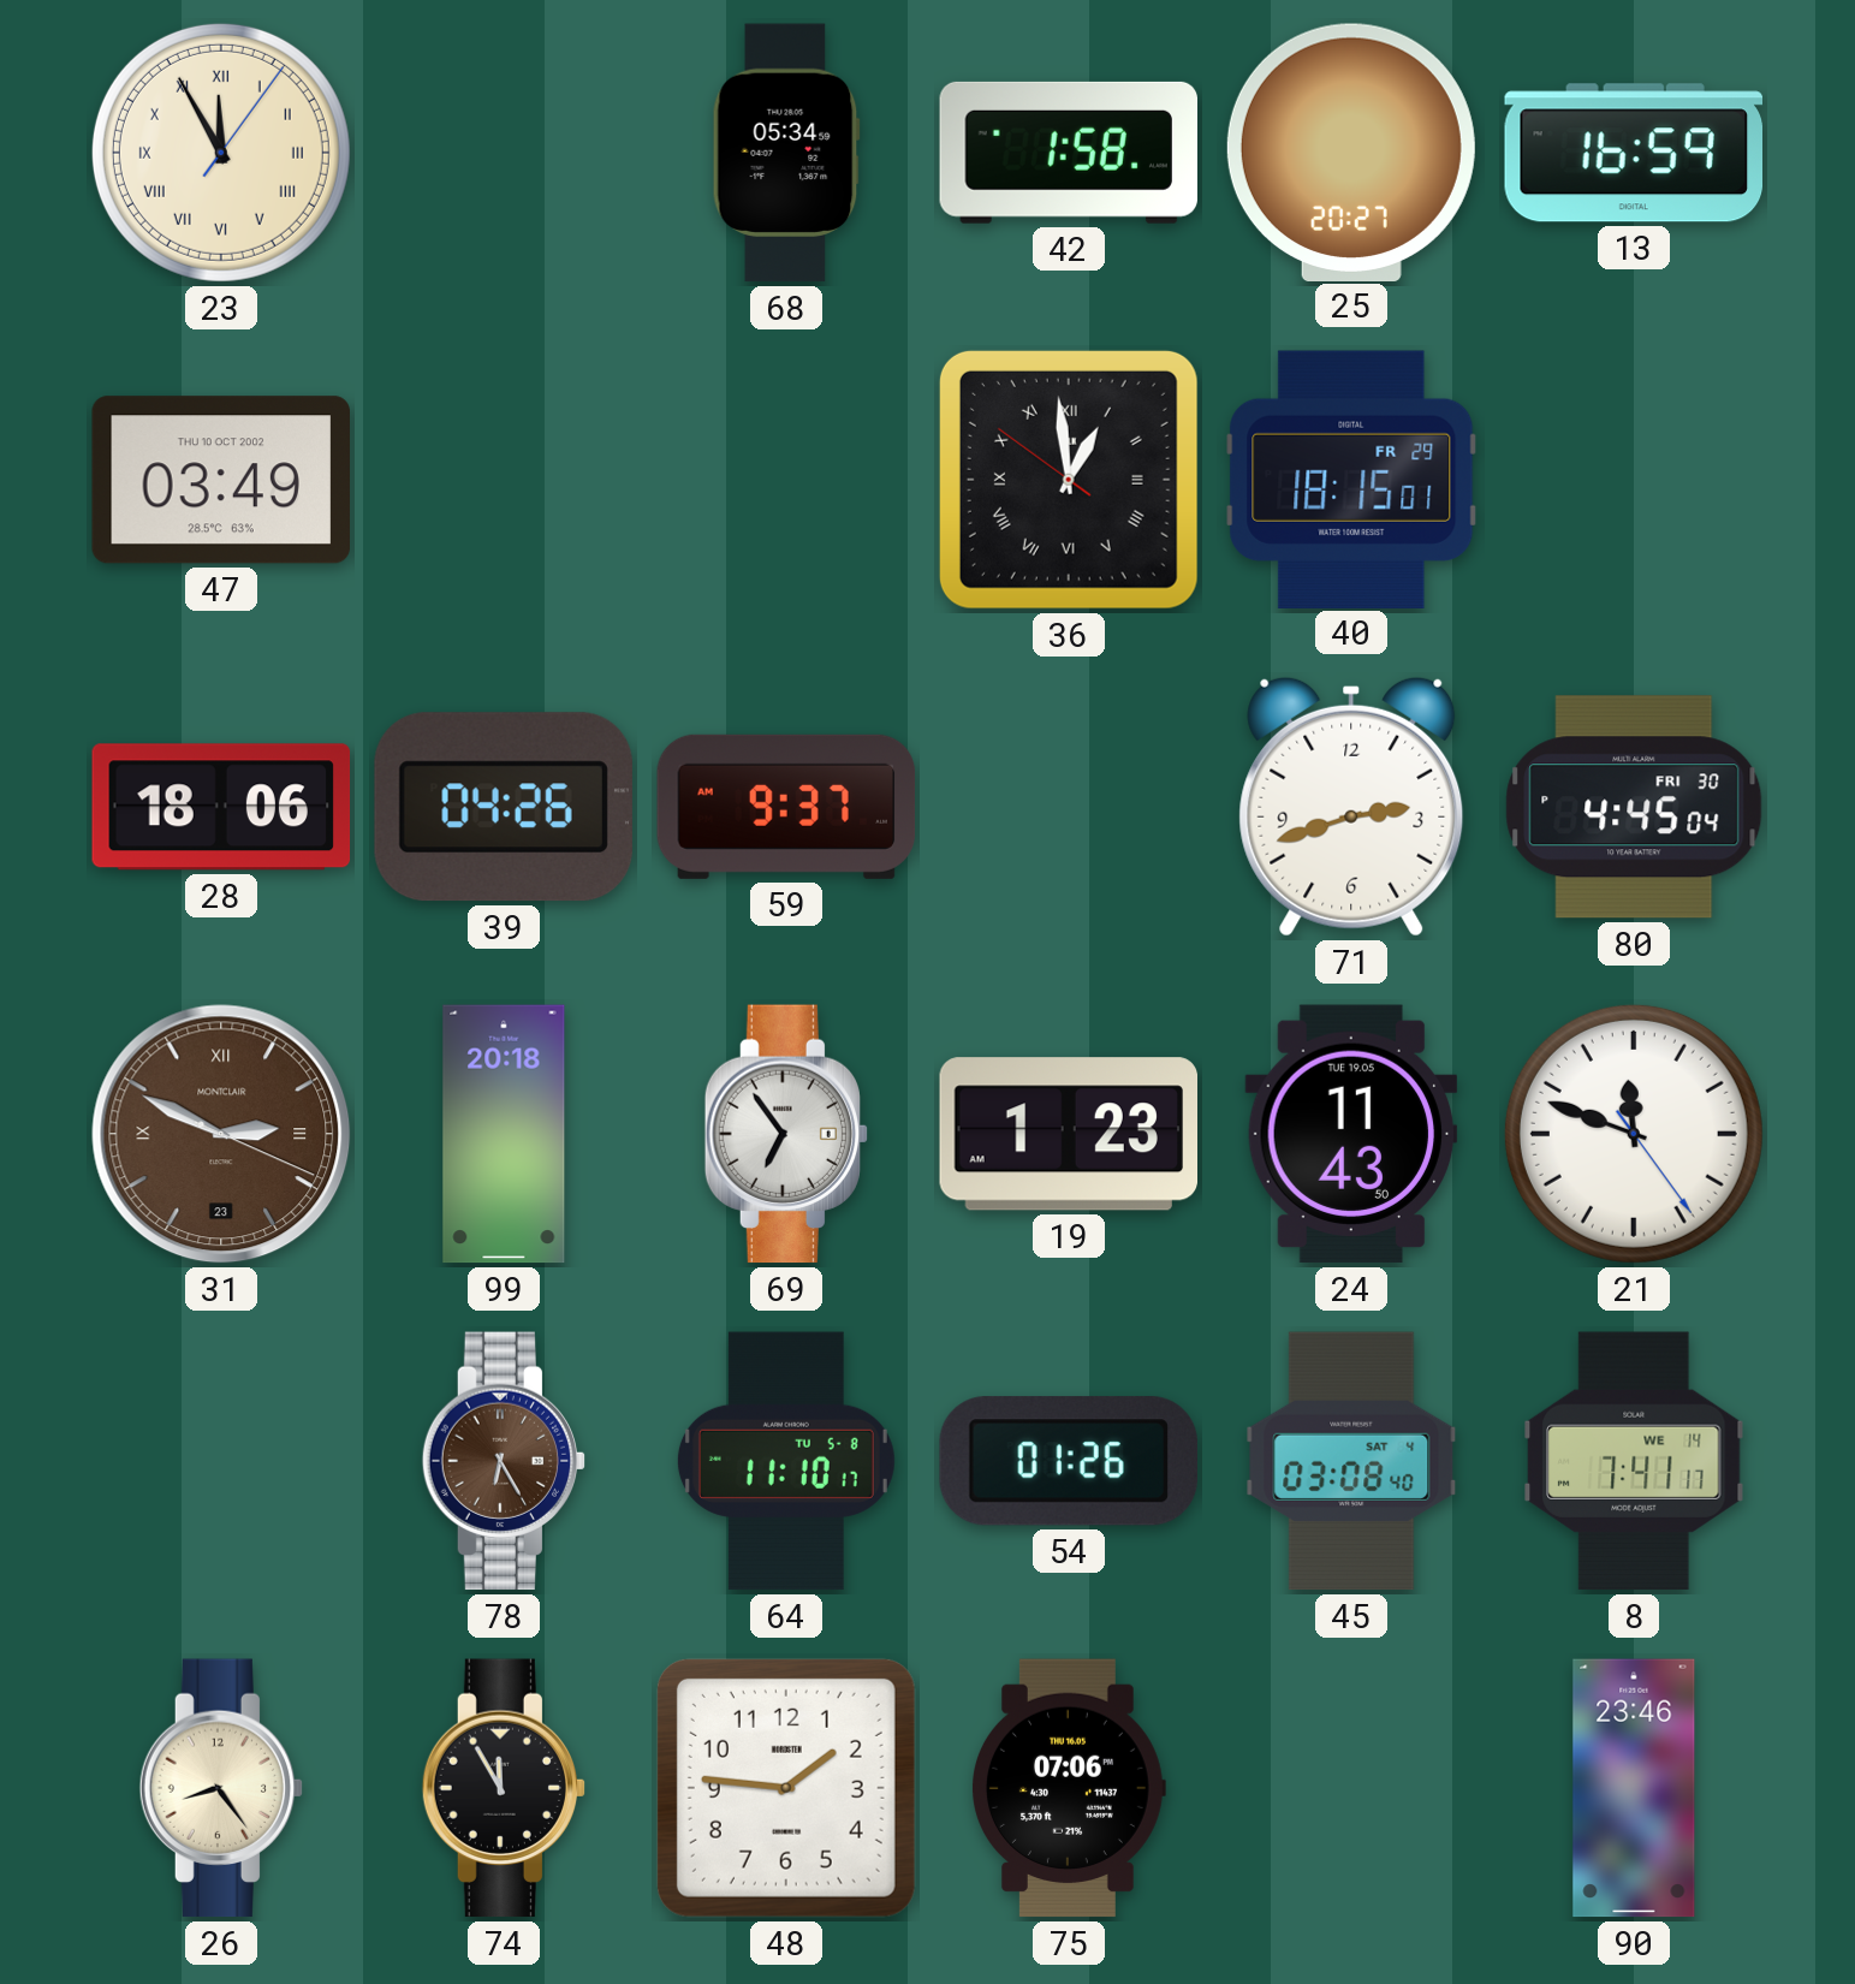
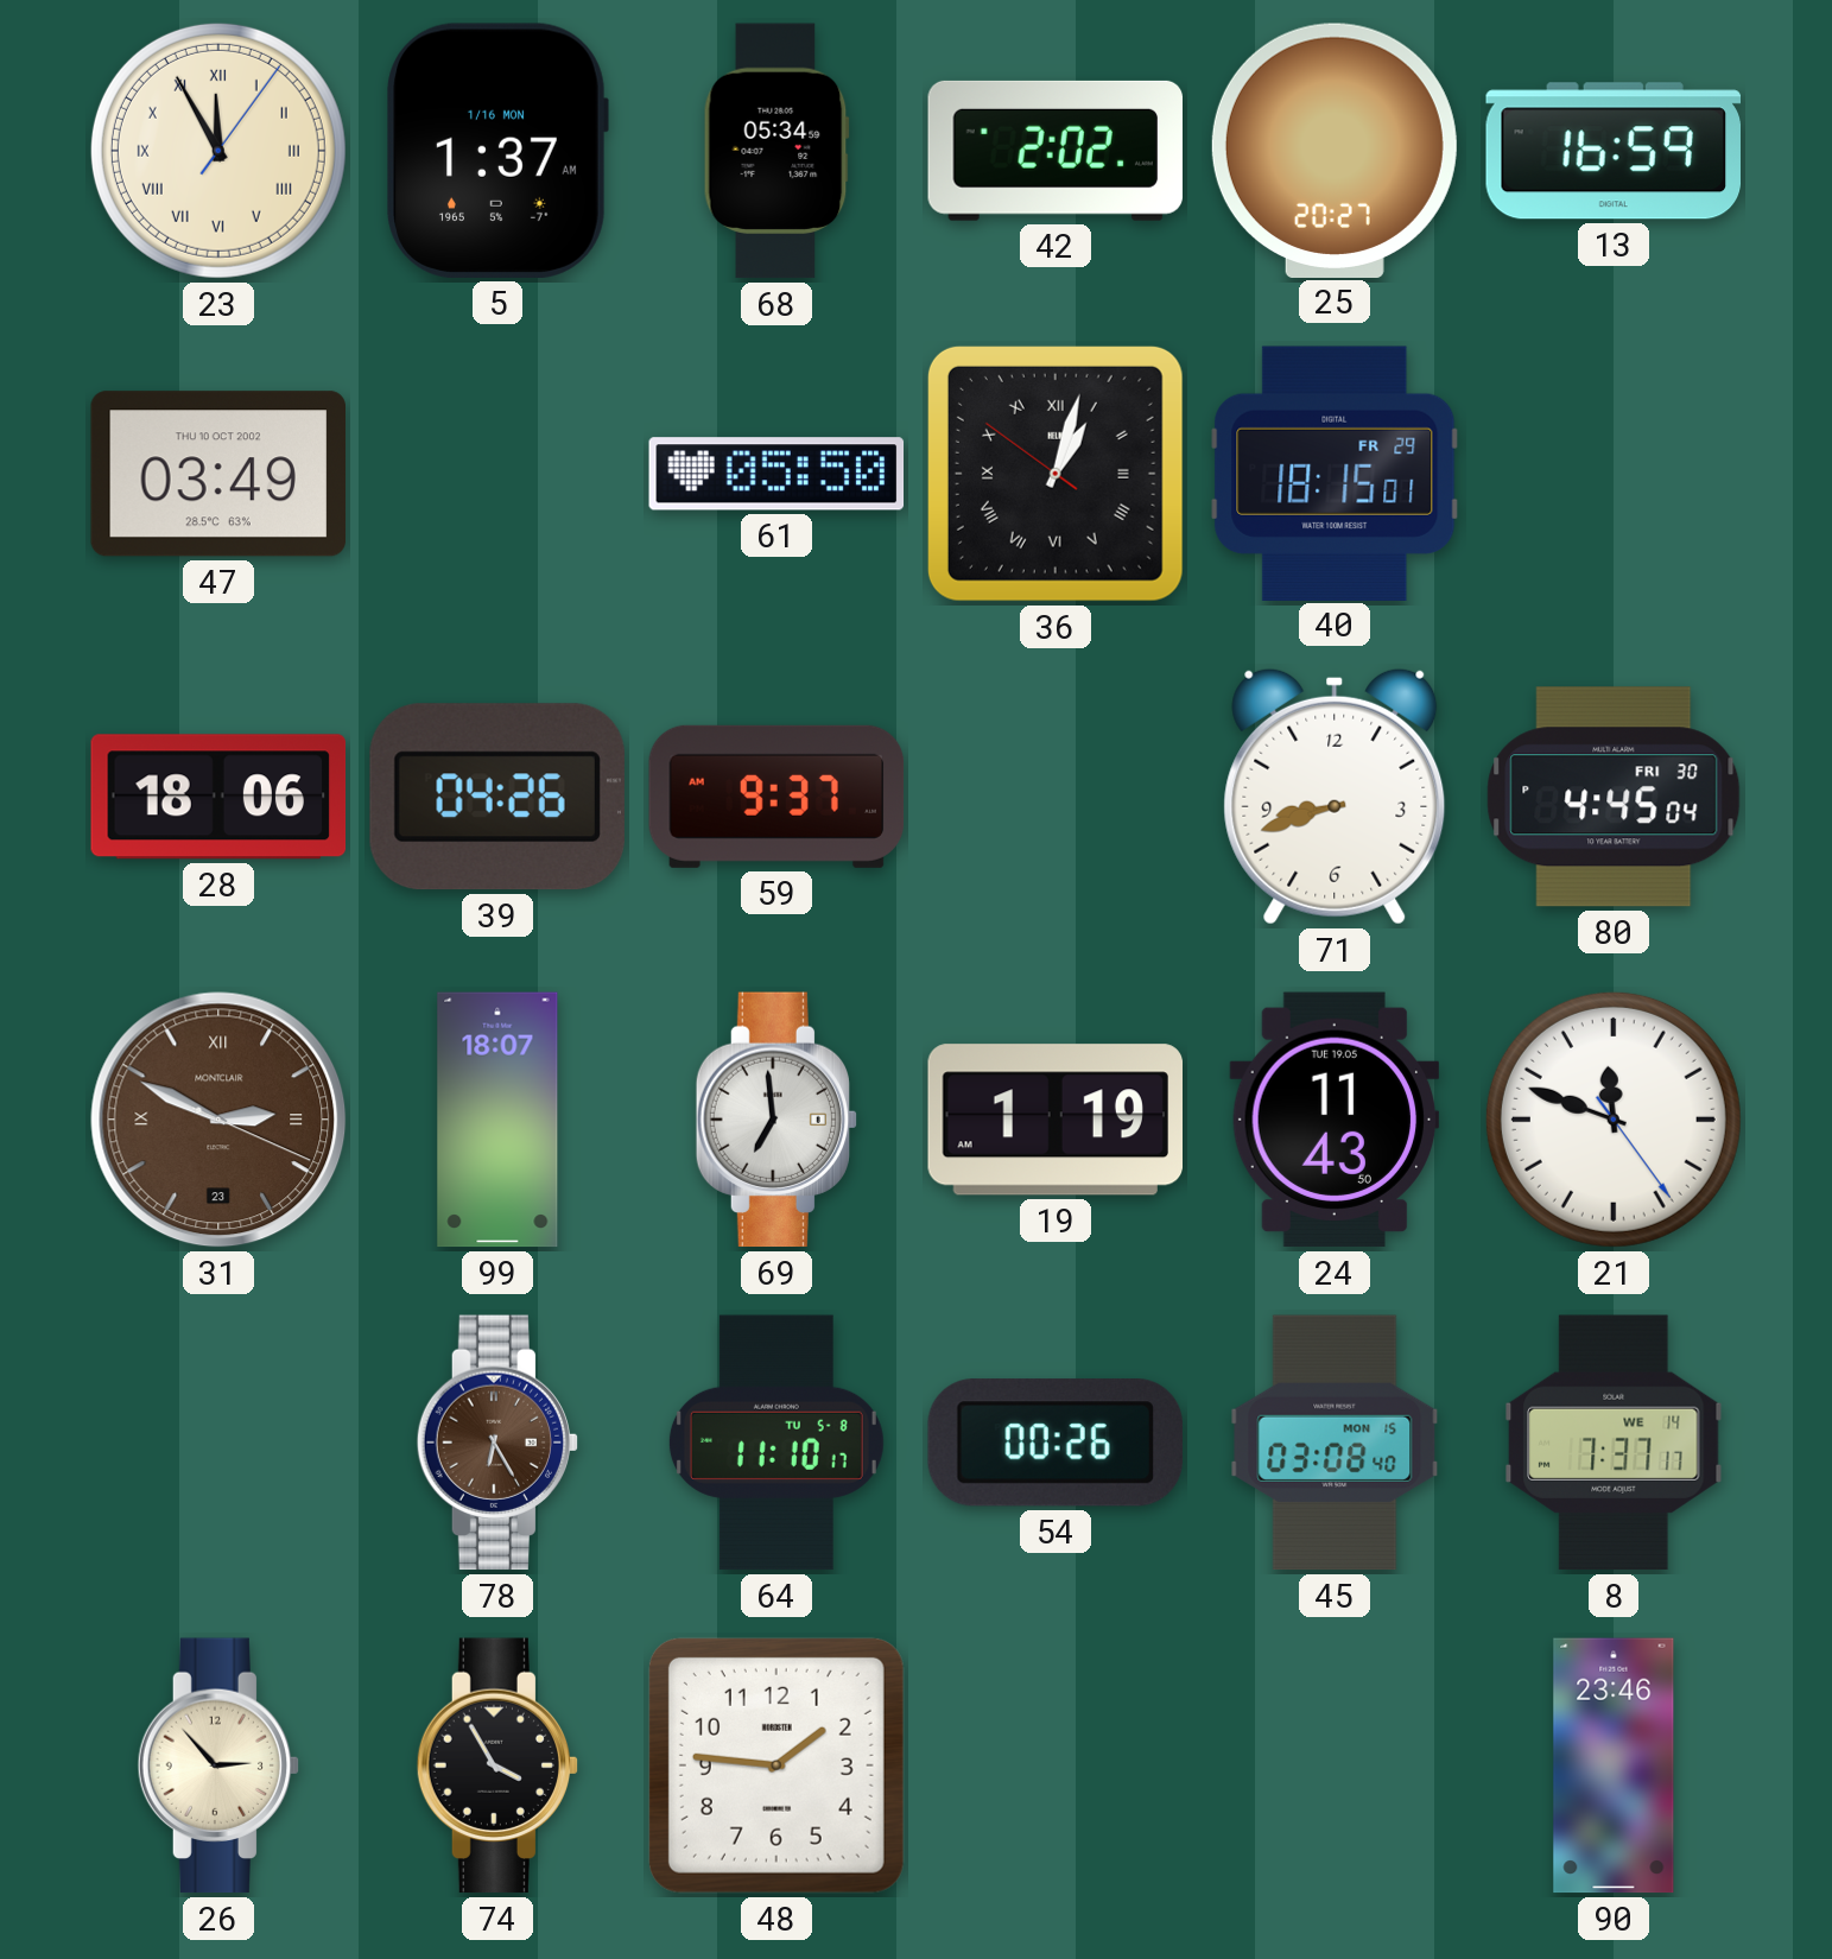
5: none -> 1:37
42: 1:58 -> 2:02
61: none -> 05:50
36: 12:58 -> 1:02
71: 2:42 -> 8:42
99: 20:18 -> 18:07
69: 6:54 -> 6:59
19: 1:23 -> 1:19
54: 01:26 -> 00:26
45 date: SAT 4 -> MON 15
8: 7:41 -> 7:37
26: 8:24 -> 2:53
74: 11:55 -> 3:55
75: 07:06 -> none
